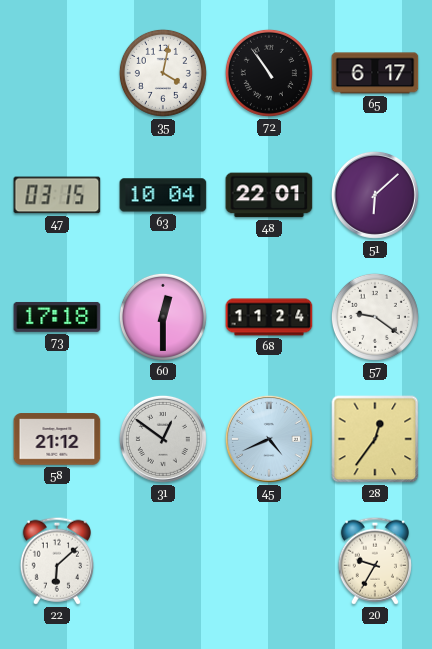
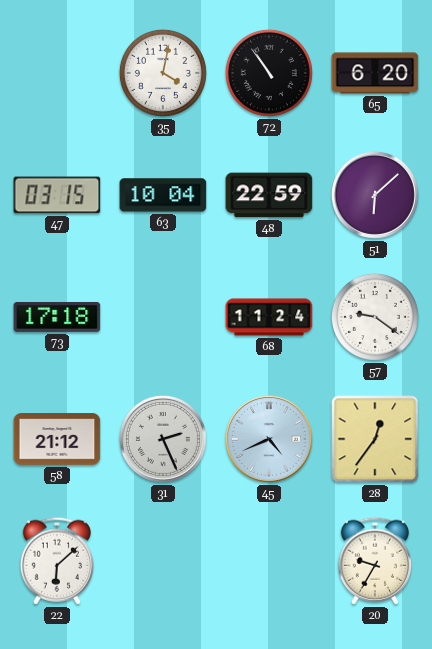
65: 6:17 -> 6:20
48: 22:01 -> 22:59
60: 12:30 -> none
31: 12:51 -> 2:26
